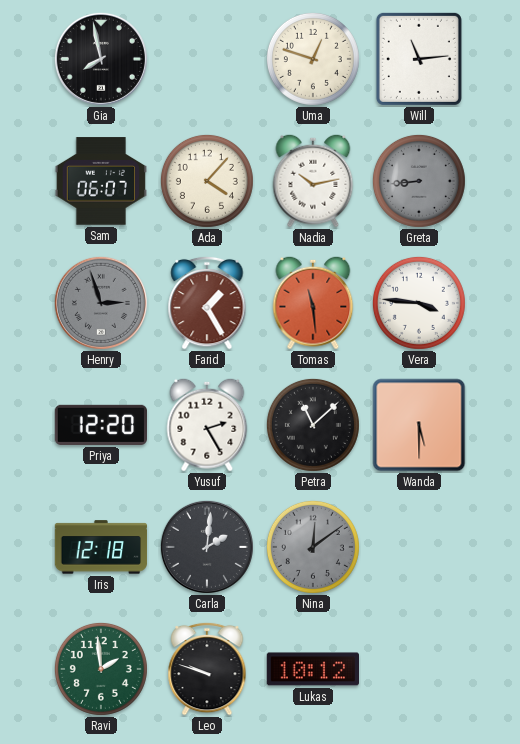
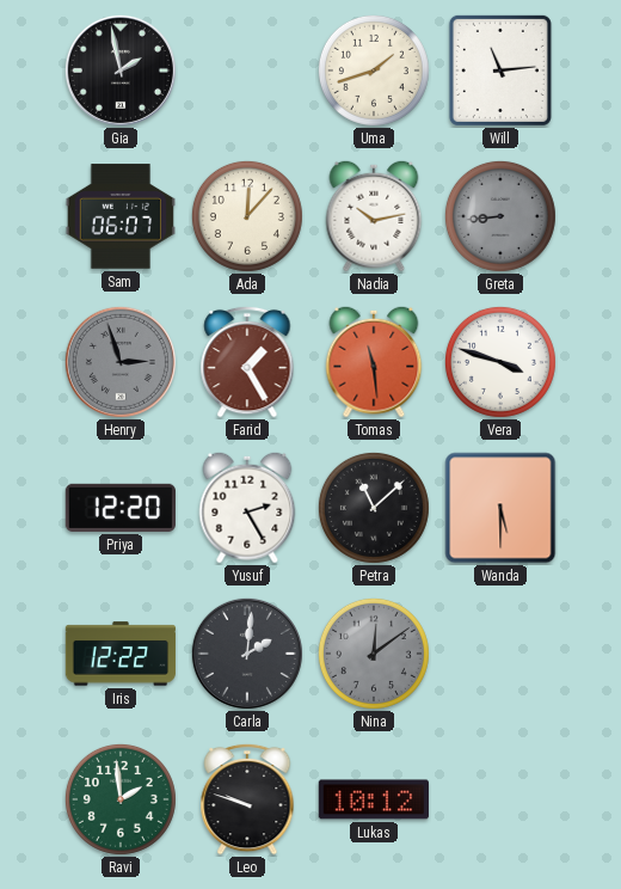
Gia: 7:58 -> 1:58
Uma: 12:48 -> 1:42
Ada: 4:07 -> 12:07
Vera: 3:46 -> 3:48
Iris: 12:18 -> 12:22
